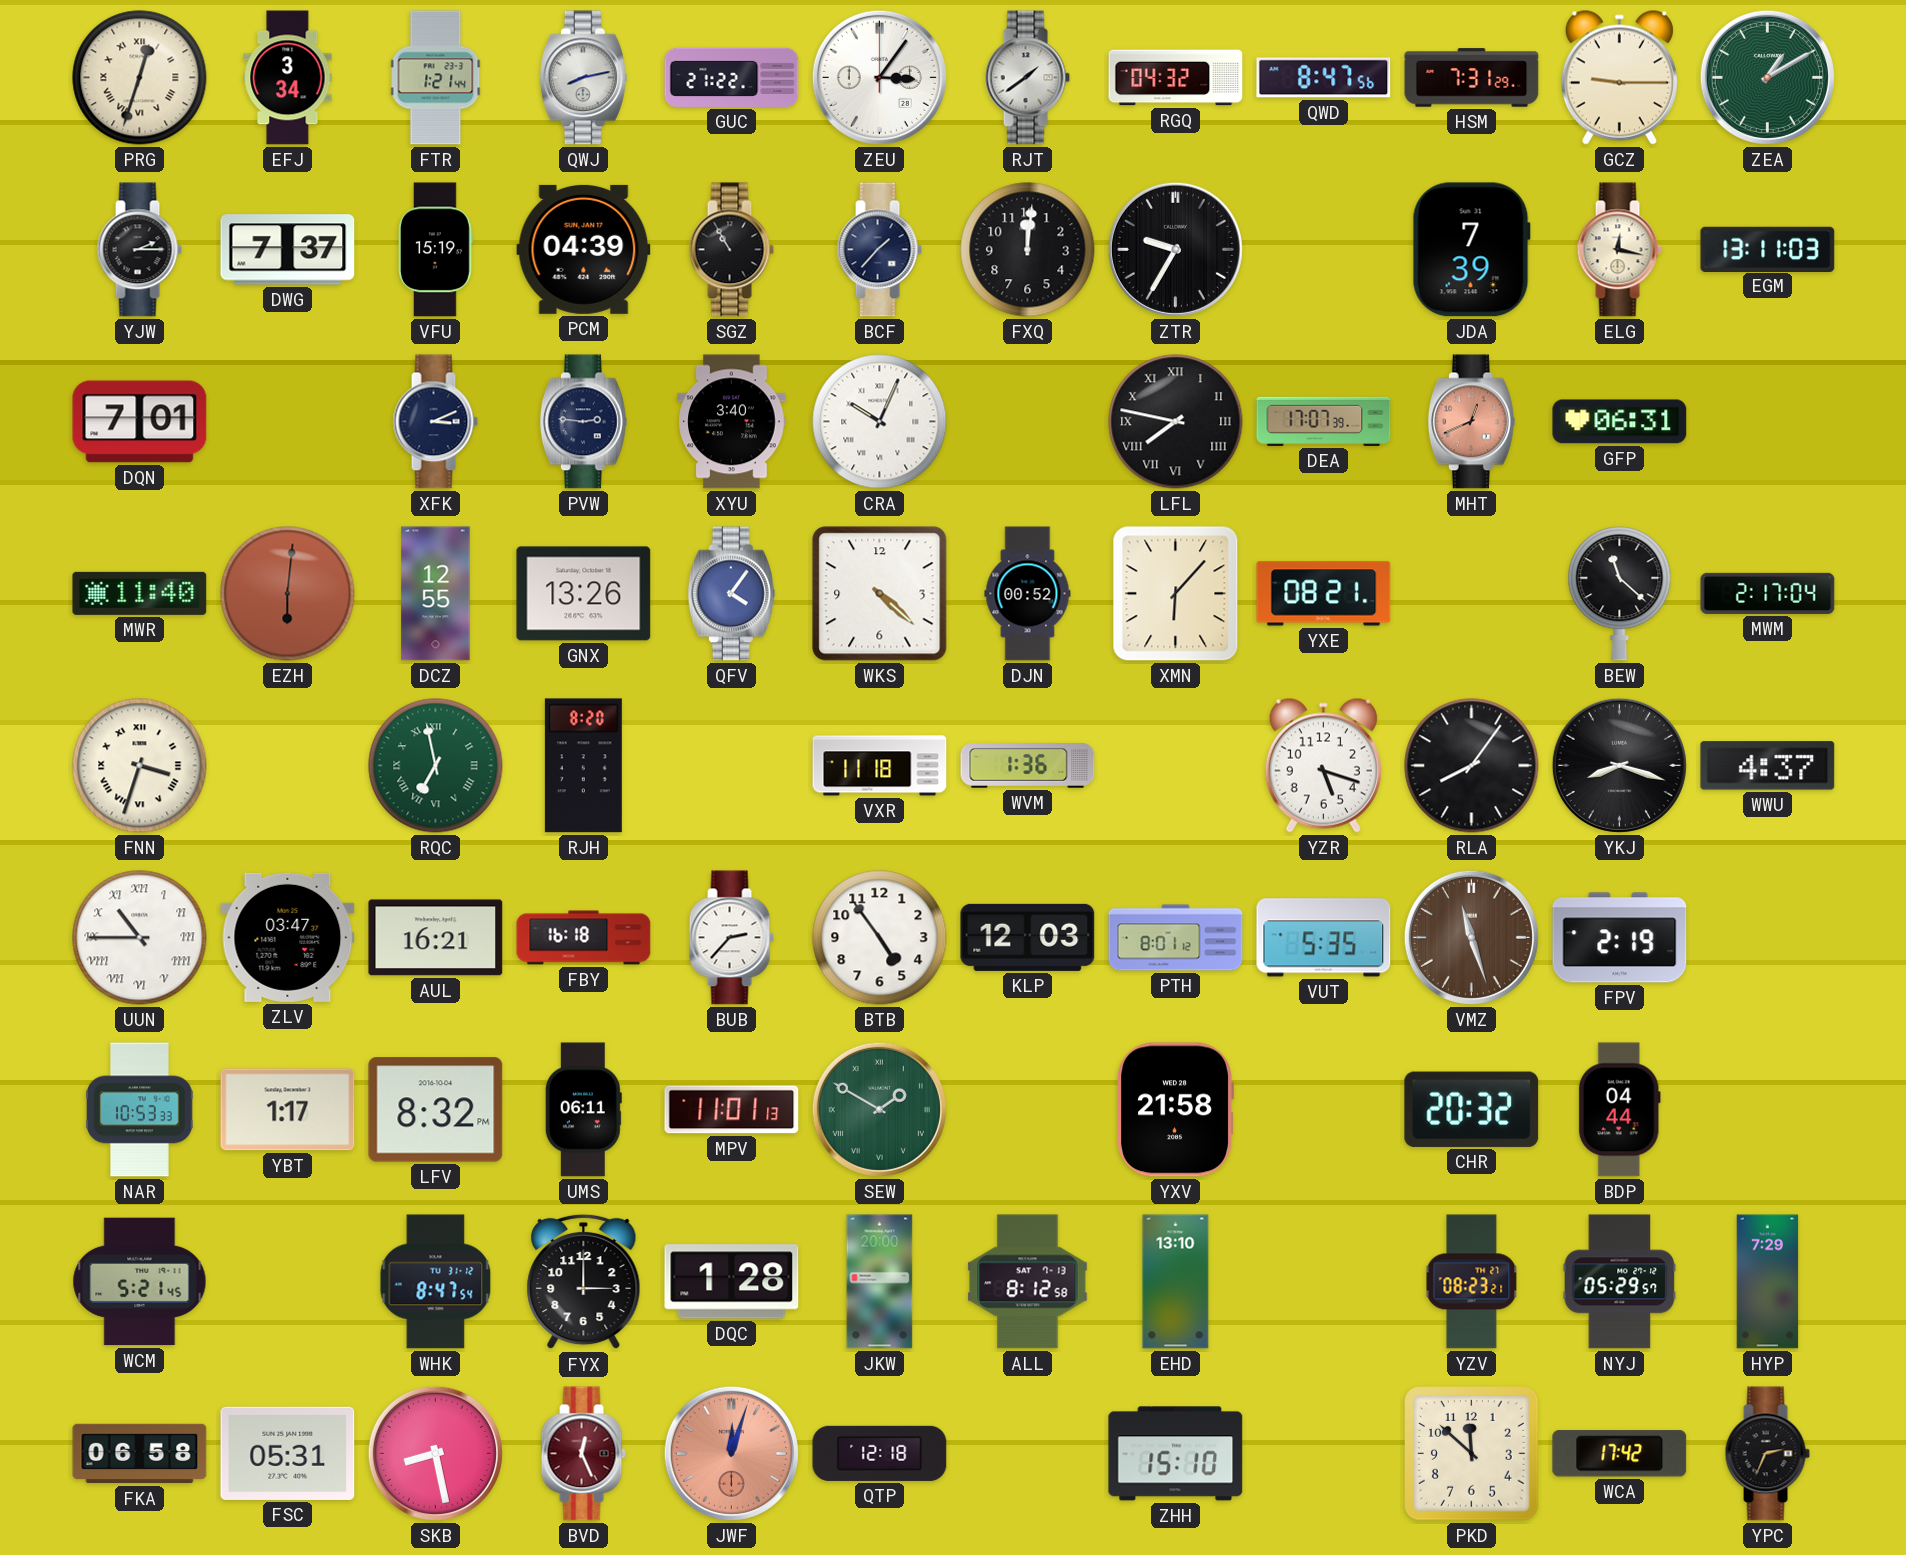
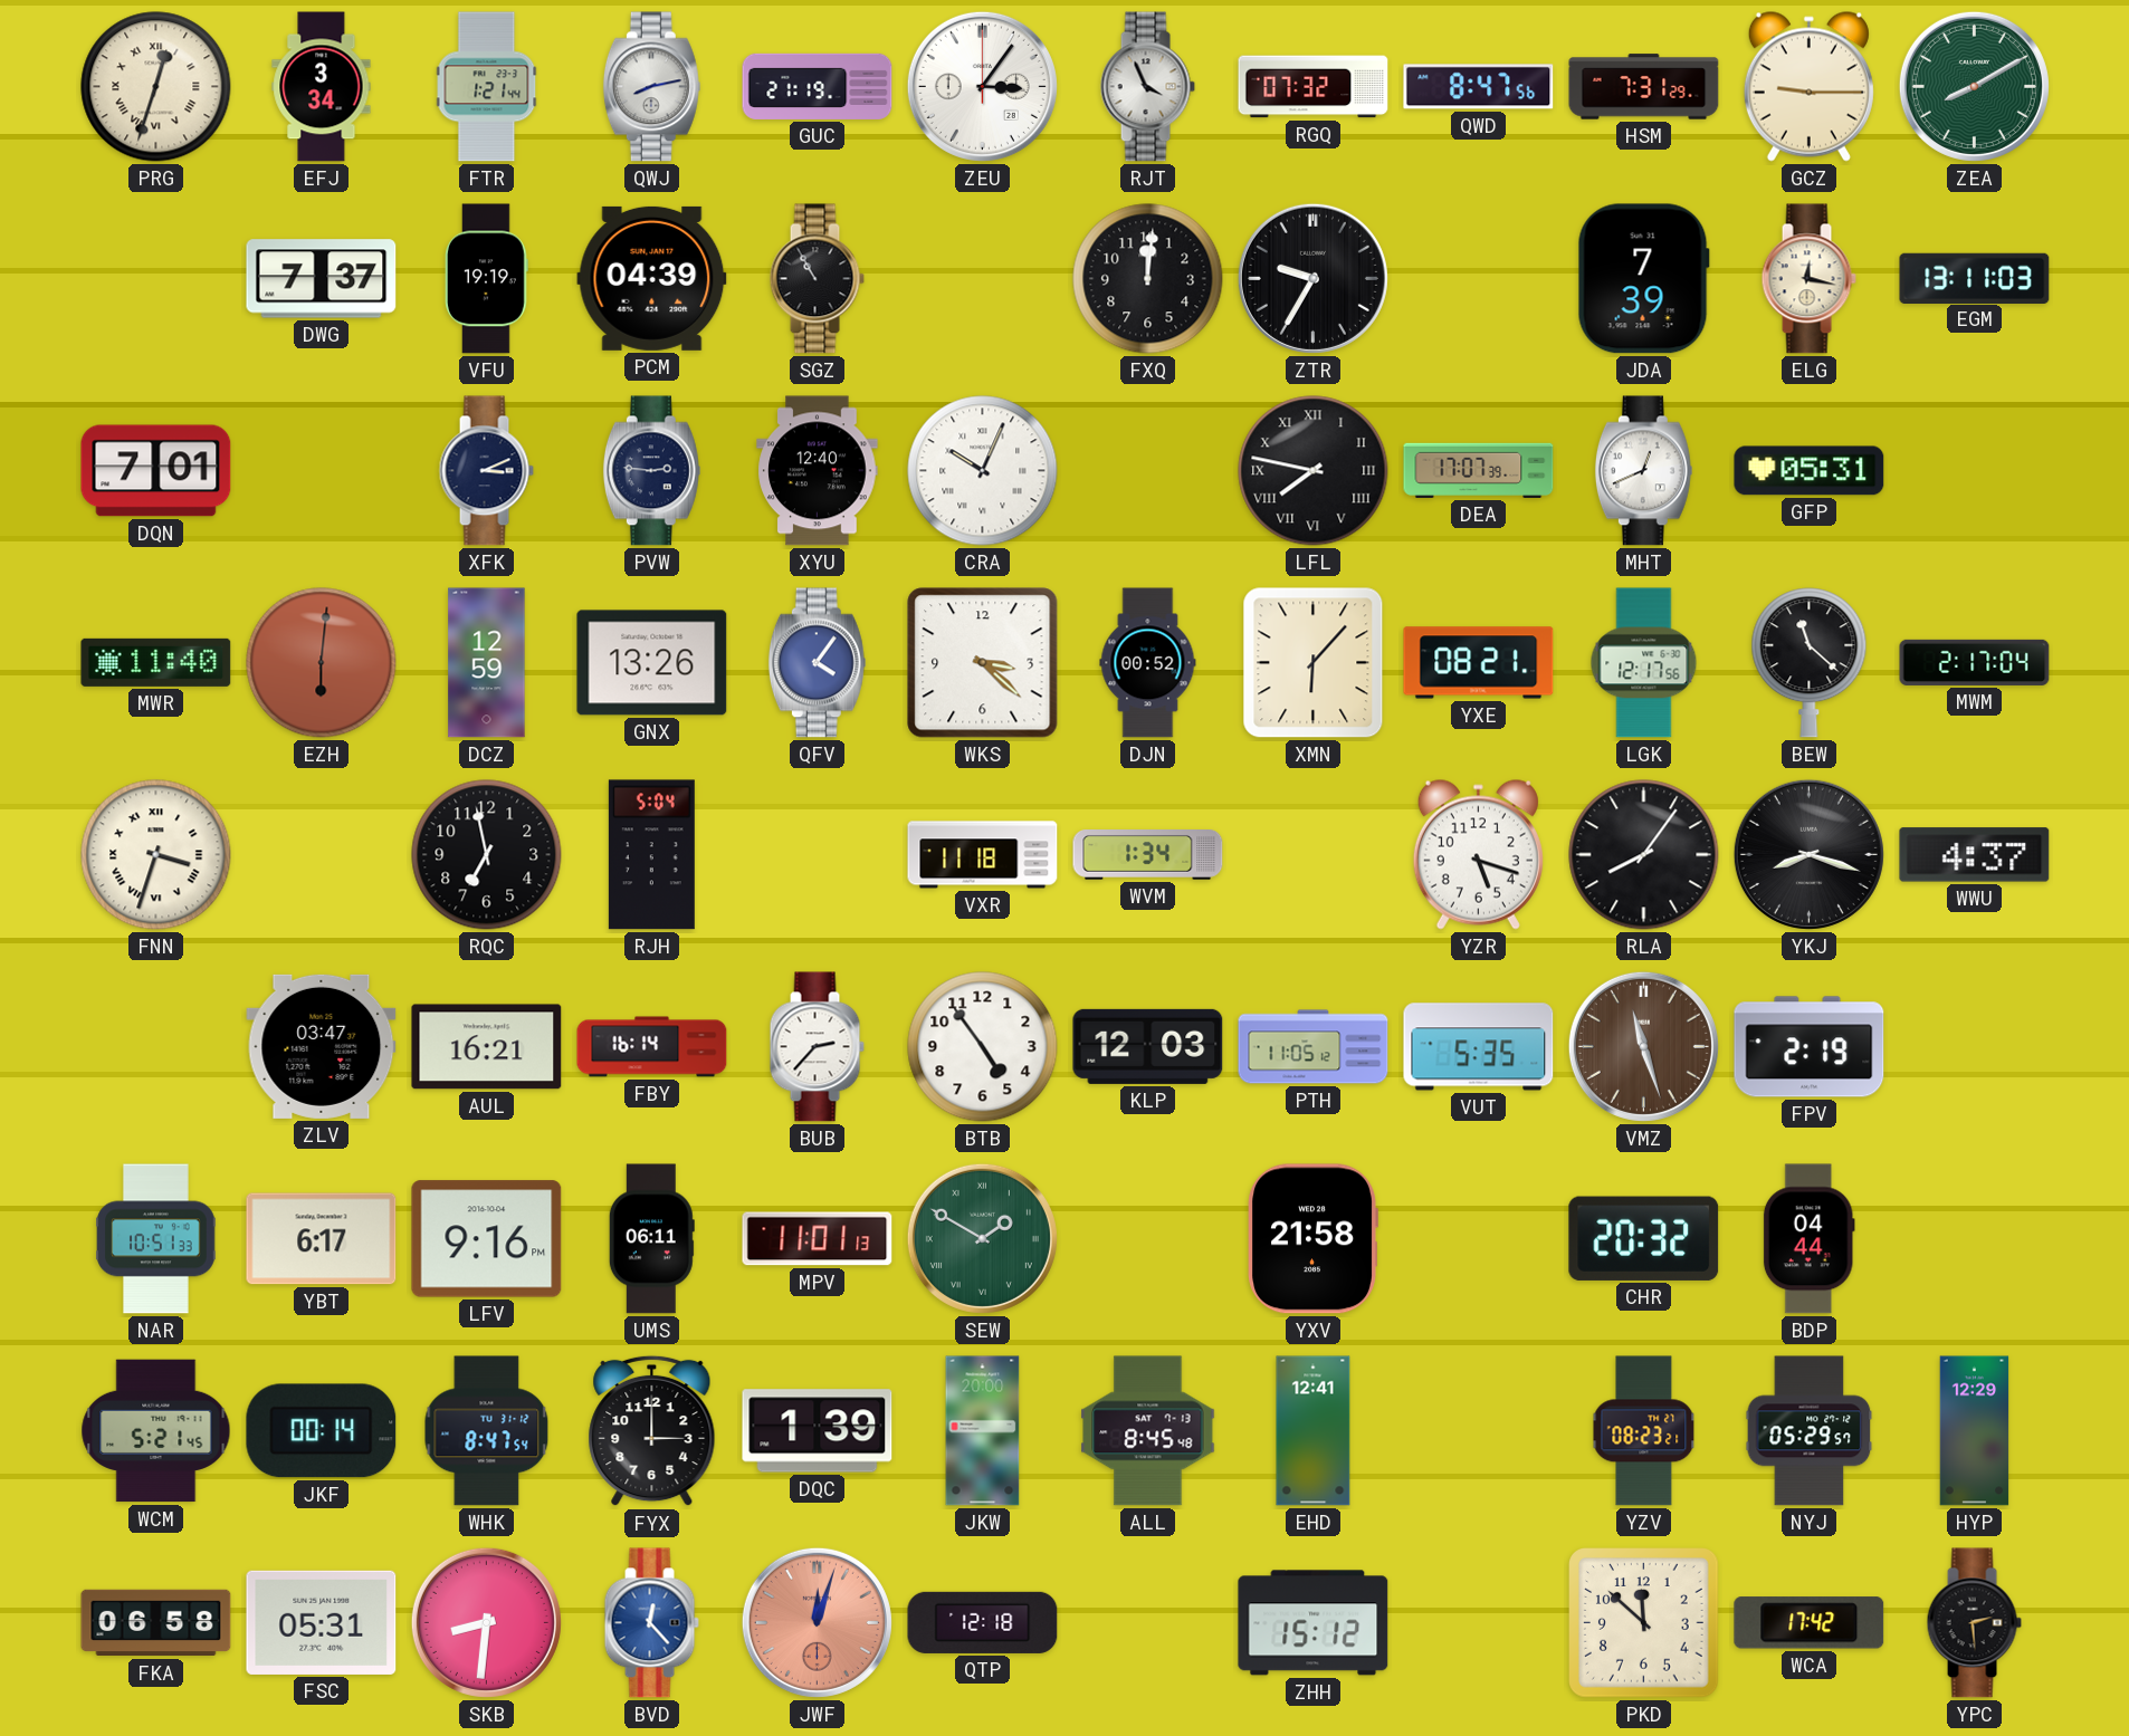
GUC: 21:22 -> 21:19
RJT: 1:39 -> 3:56
RGQ: 04:32 -> 07:32
ZEA: 1:10 -> 8:10
YJW: 2:15 -> none
VFU: 15:19 -> 19:19
BCF: 1:37 -> none
XYU: 3:40 -> 12:40
MHT dial: salmon -> white
GFP: 06:31 -> 05:31
DCZ: 12:55 -> 12:59
WKS: 4:22 -> 3:22
LGK: none -> 12:17
RQC dial: green -> black
RQC numerals: Roman -> Arabic
RJH: 8:20 -> 5:04
WVM: 1:36 -> 1:34
UUN: 10:45 -> none
FBY: 16:18 -> 16:14
PTH: 8:01 -> 11:05
NAR: 10:53 -> 10:51
YBT: 1:17 -> 6:17
LFV: 8:32 -> 9:16
JKF: none -> 00:14
DQC: 1:28 -> 1:39
ALL: 8:12 -> 8:45
EHD: 13:10 -> 12:41
HYP: 7:29 -> 12:29
SKB: 8:28 -> 8:31
BVD: 12:26 -> 12:23
BVD dial: burgundy -> blue
ZHH: 15:10 -> 15:12
YPC: 2:34 -> 2:29
